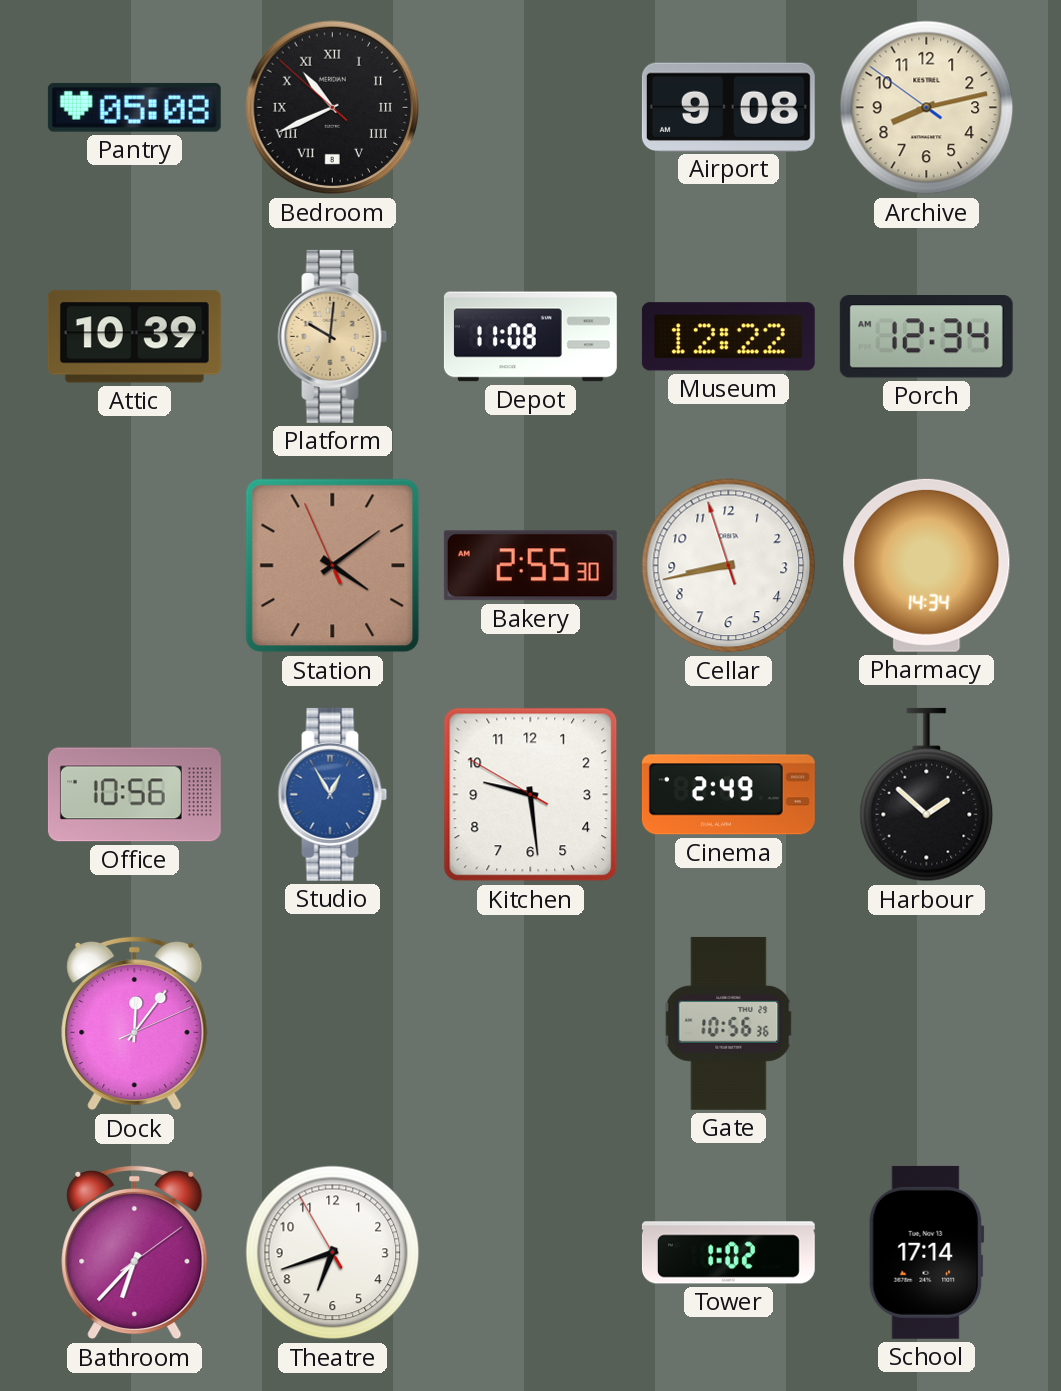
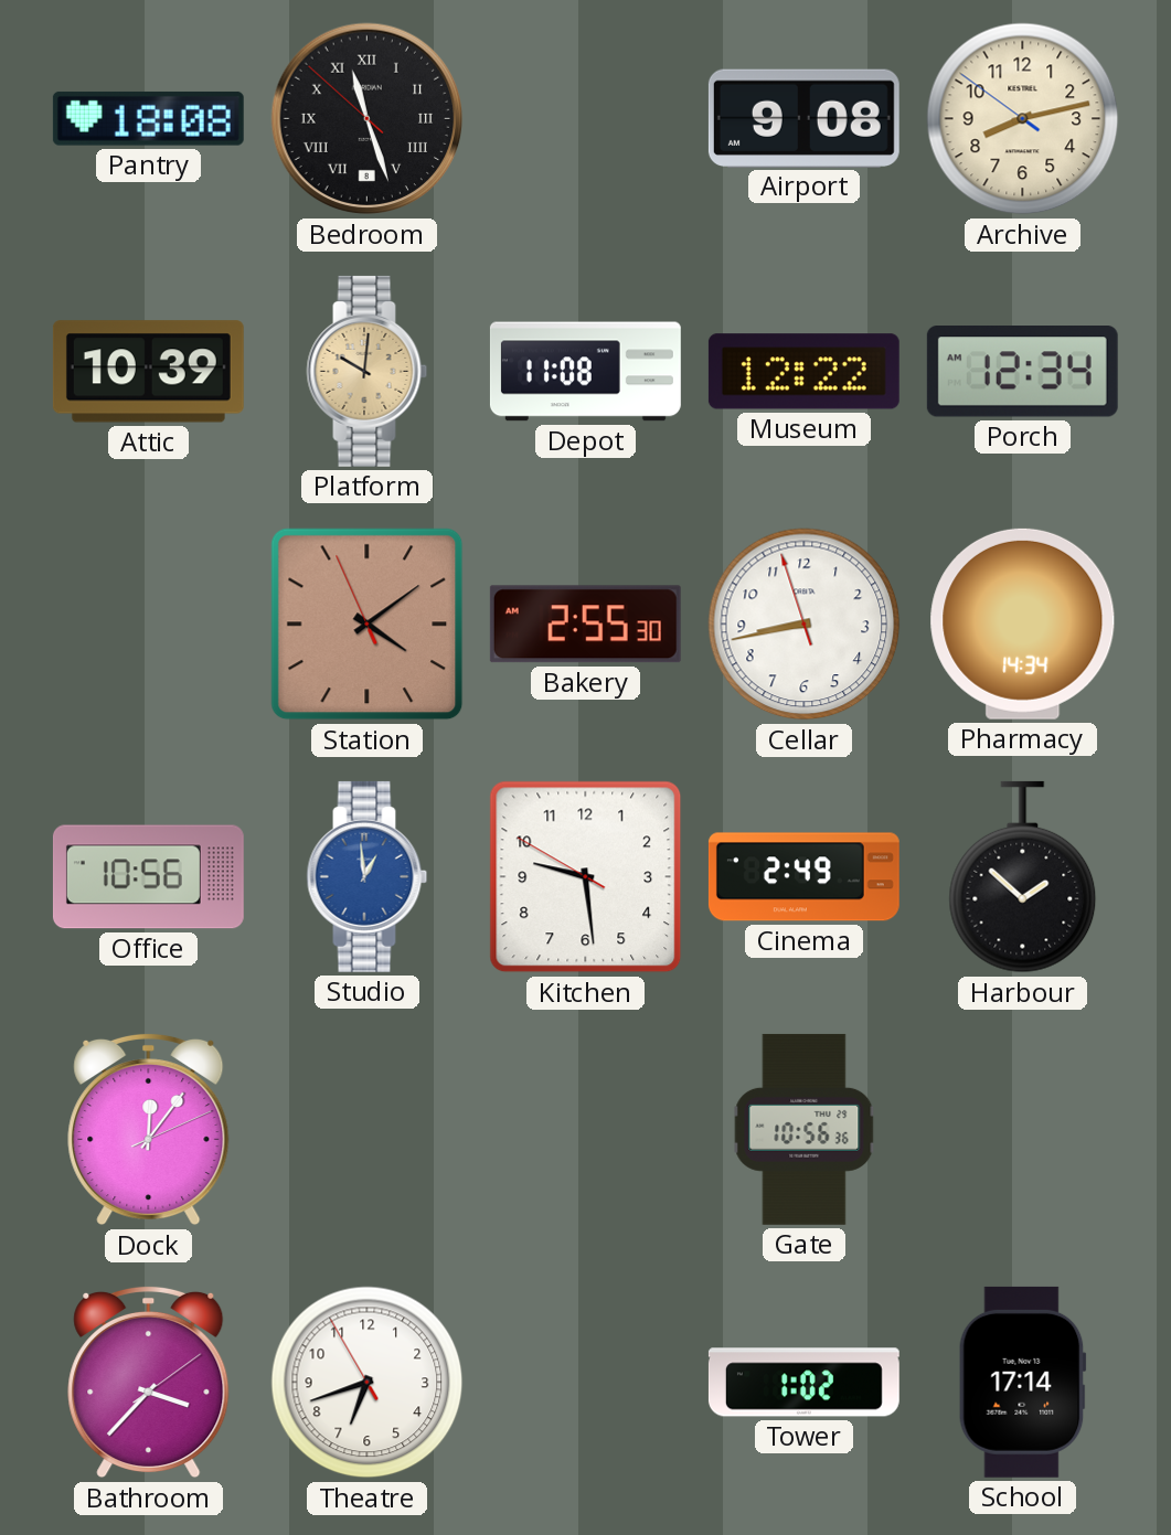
Pantry: 05:08 -> 18:08
Bedroom: 10:40 -> 11:26
Studio: 12:55 -> 12:59
Bathroom: 6:37 -> 3:37
